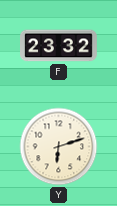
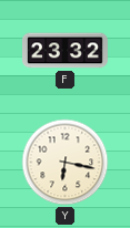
Y: 6:12 -> 6:17
